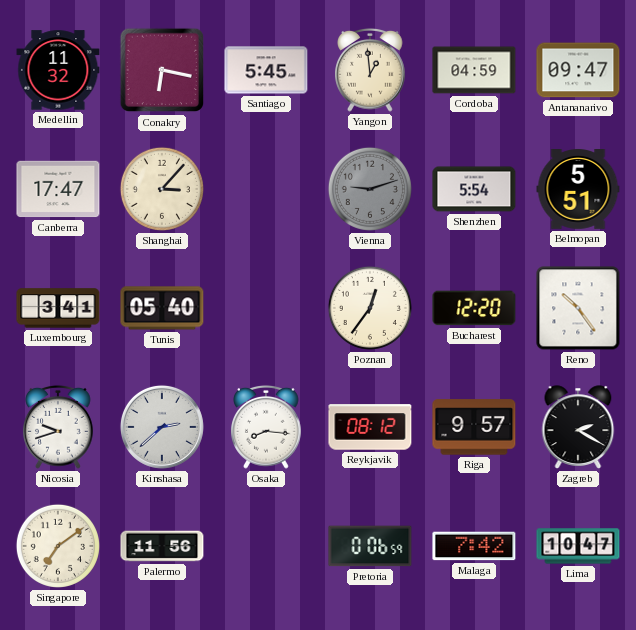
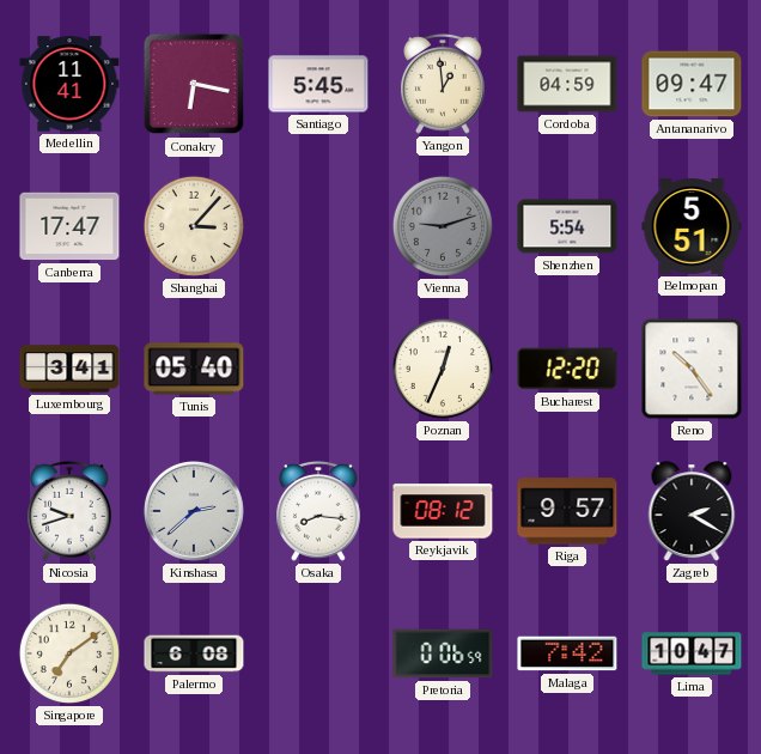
Medellin: 11:32 -> 11:41
Poznan: 12:36 -> 12:34
Palermo: 11:56 -> 6:08
